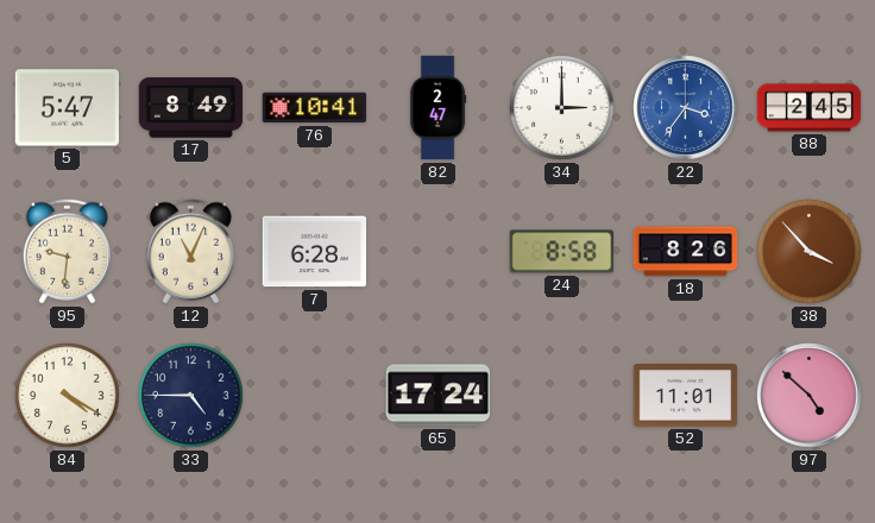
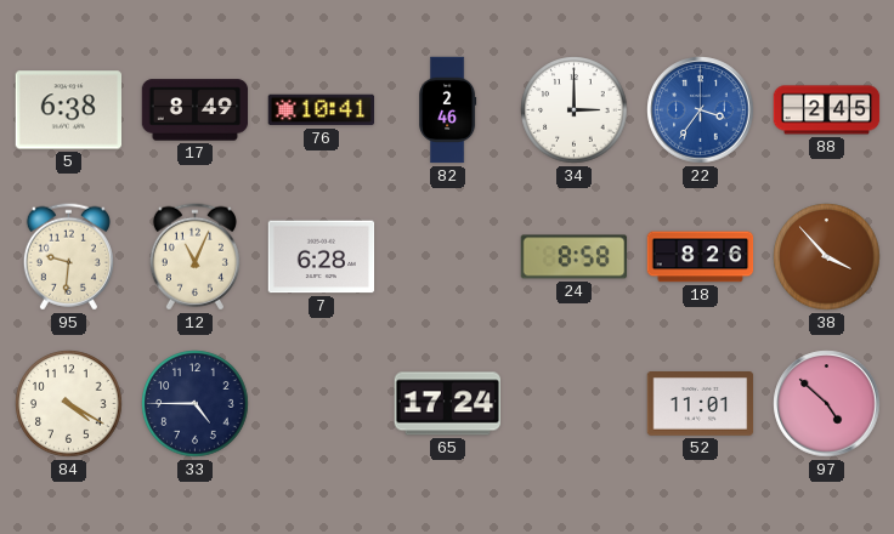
5: 5:47 -> 6:38
82: 2:47 -> 2:46
